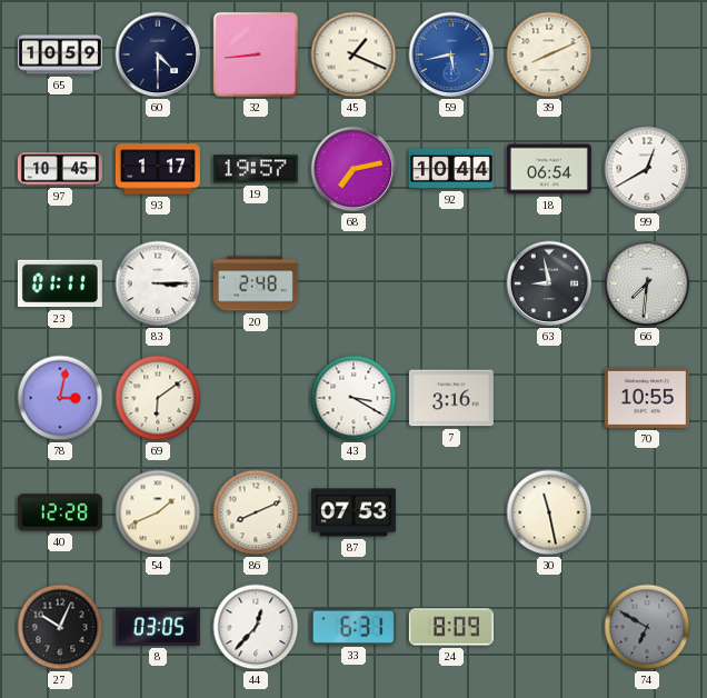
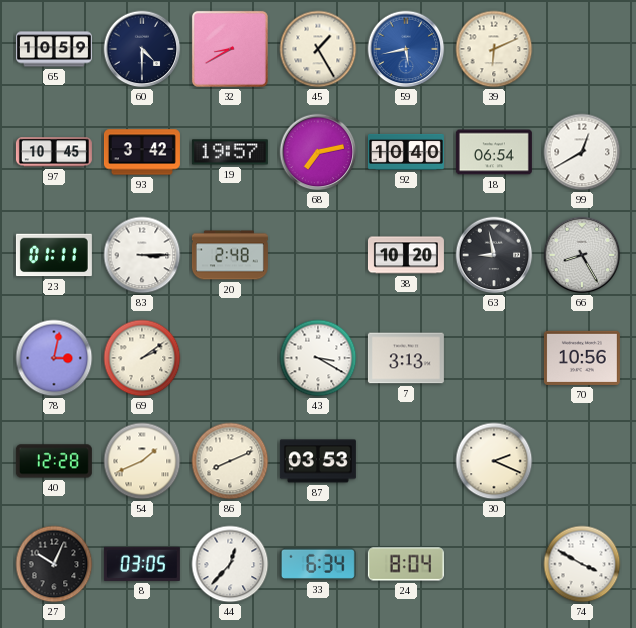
32: 8:44 -> 8:40
45: 1:19 -> 1:25
39: 8:11 -> 6:11
93: 1:17 -> 3:42
92: 10:44 -> 10:40
38: none -> 10:20
66: 7:31 -> 8:25
69: 6:09 -> 2:09
7: 3:16 -> 3:13
70: 10:55 -> 10:56
87: 07:53 -> 03:53
30: 11:28 -> 2:19
33: 6:31 -> 6:34
24: 8:09 -> 8:04
74: 6:50 -> 3:50
74 dial: grey -> white
